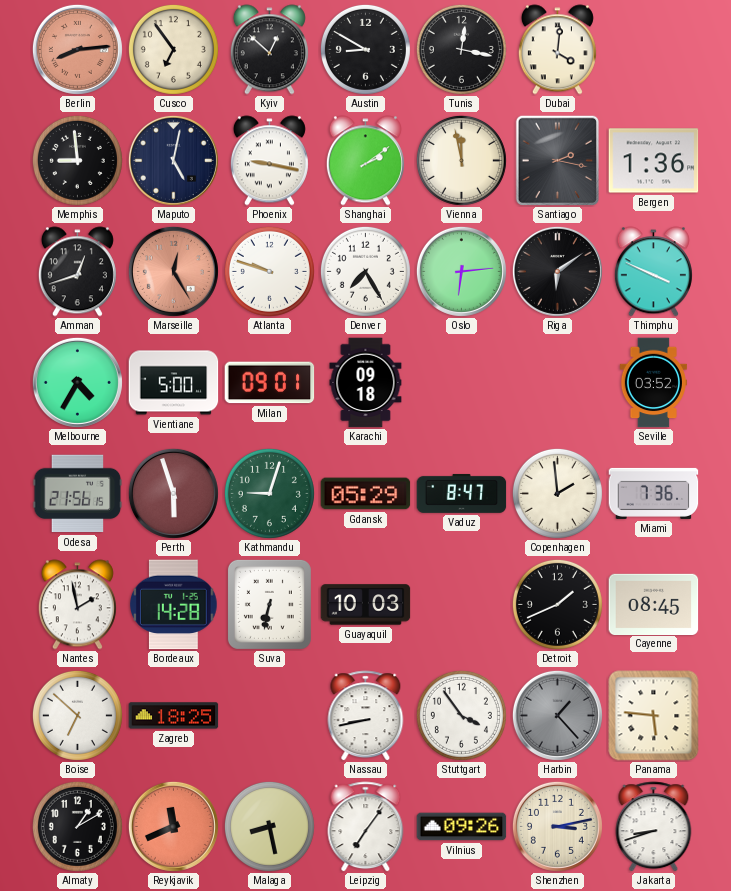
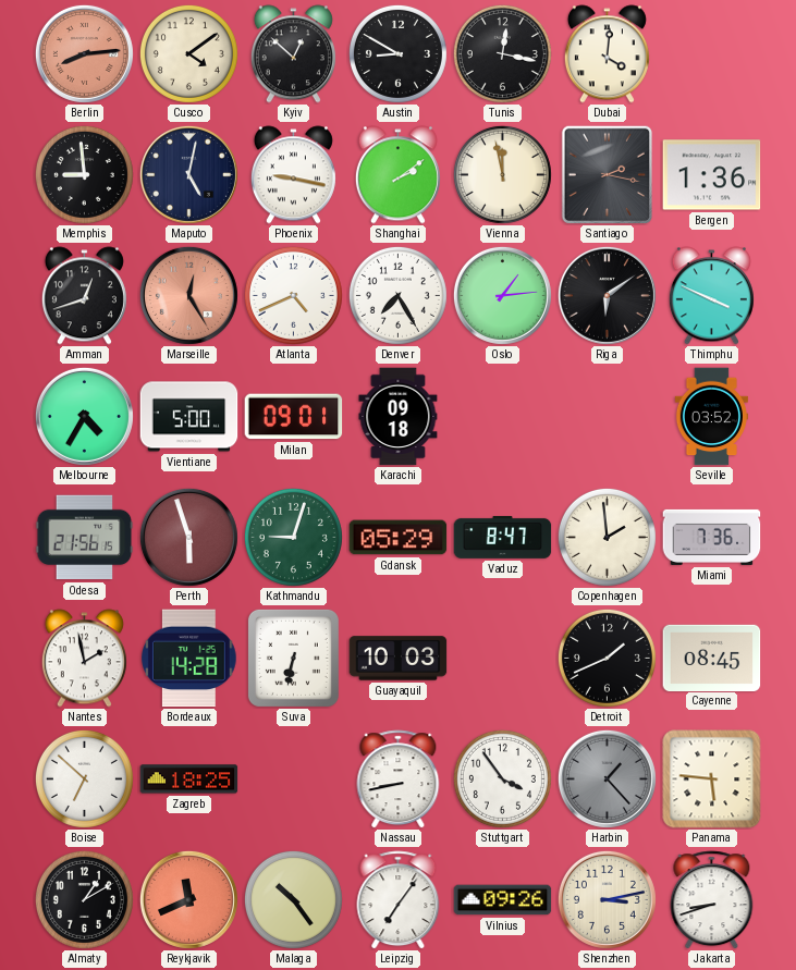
Cusco: 6:54 -> 4:09
Atlanta: 9:48 -> 4:41
Oslo: 6:14 -> 1:14
Malaga: 8:28 -> 10:24
